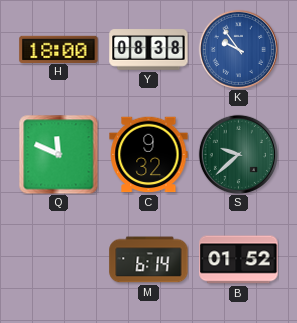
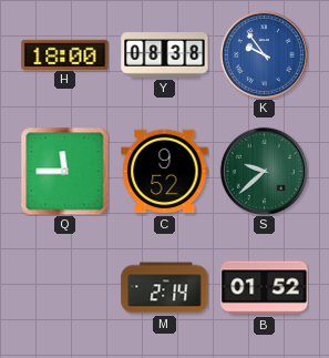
Q: 11:49 -> 11:45
C: 9:32 -> 9:52
M: 6:14 -> 2:14
